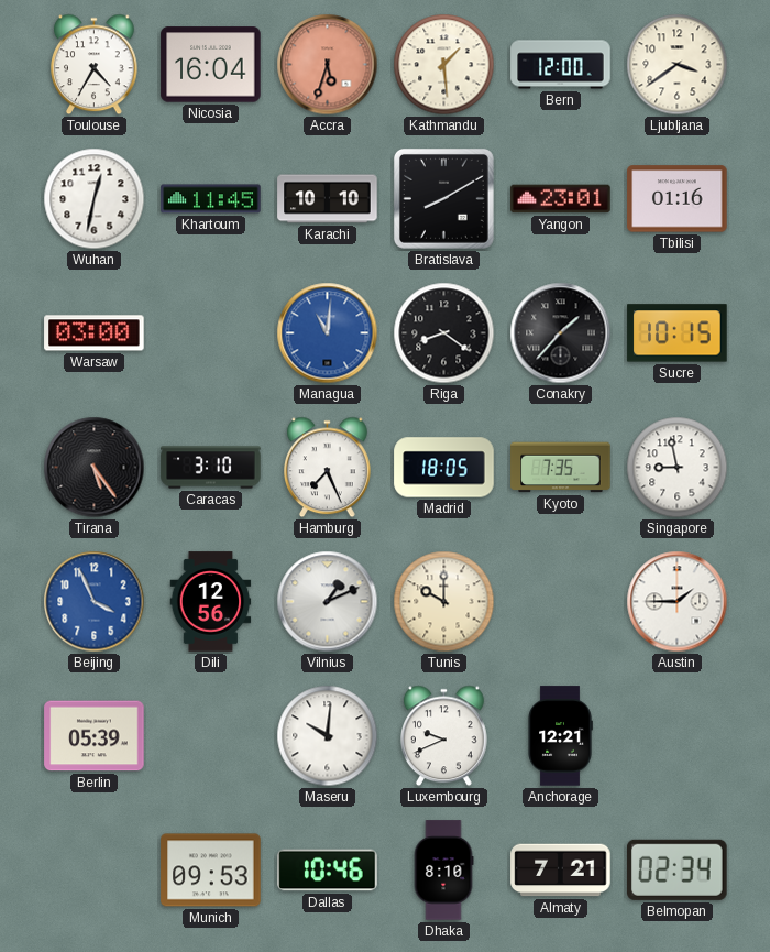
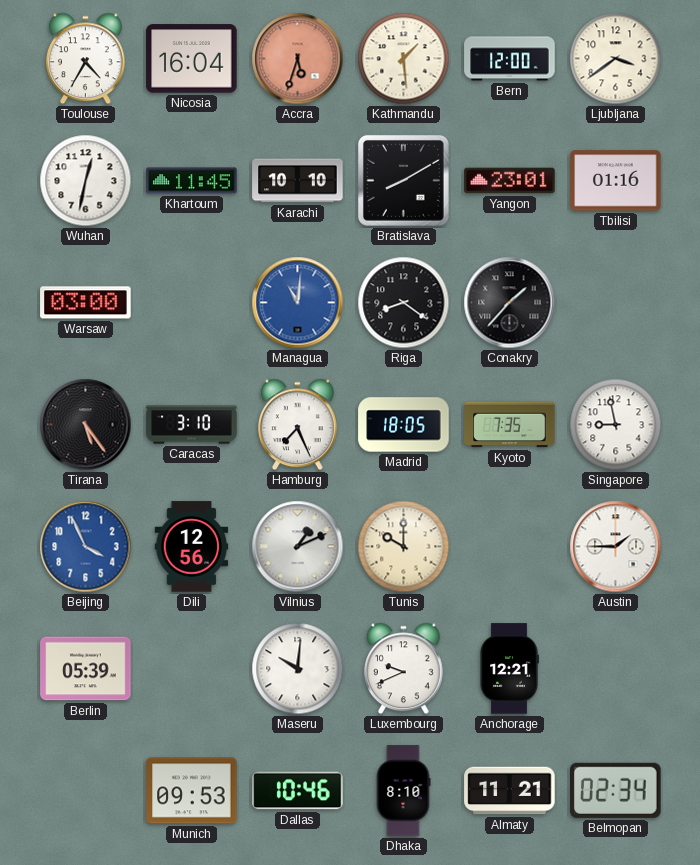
Sucre: 10:15 -> none
Almaty: 7:21 -> 11:21
